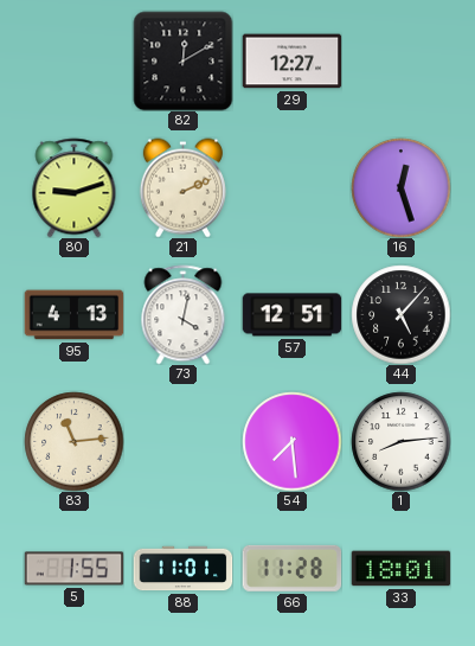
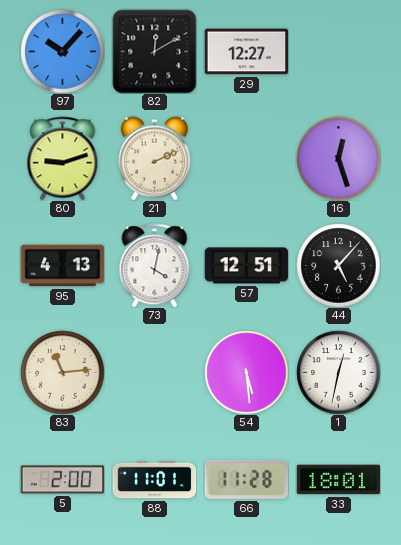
97: none -> 10:07
54: 7:29 -> 5:29
1: 8:14 -> 12:32
5: 1:55 -> 2:00
